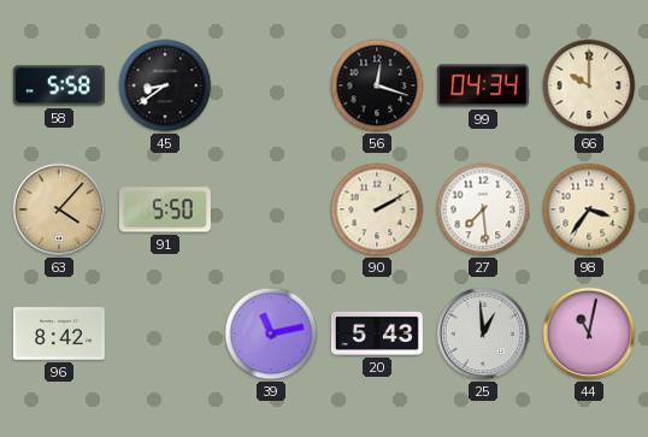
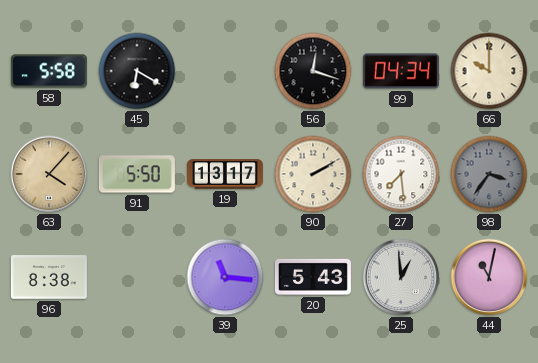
45: 8:39 -> 6:20
19: none -> 13:17
98 dial: cream -> grey
96: 8:42 -> 8:38
39: 11:13 -> 11:16
